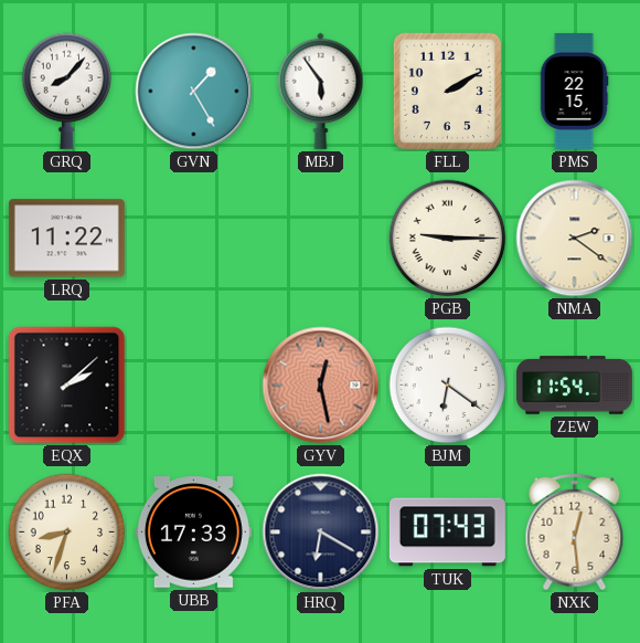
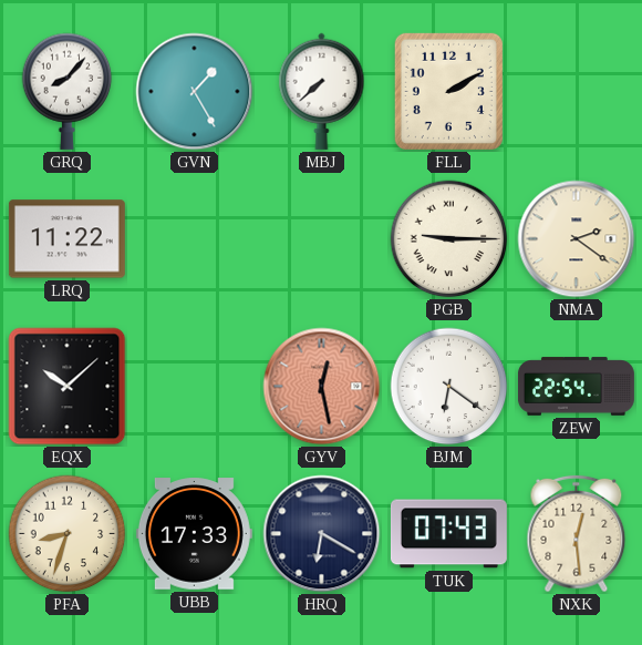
MBJ: 5:54 -> 7:38
PMS: 22:15 -> none
EQX: 2:08 -> 10:08
ZEW: 11:54 -> 22:54
